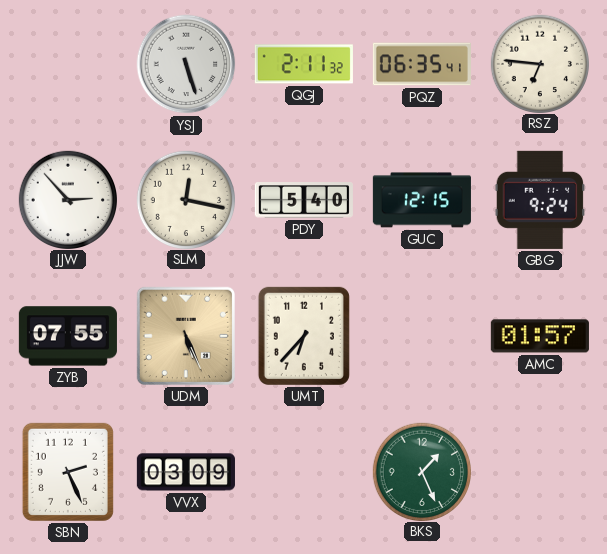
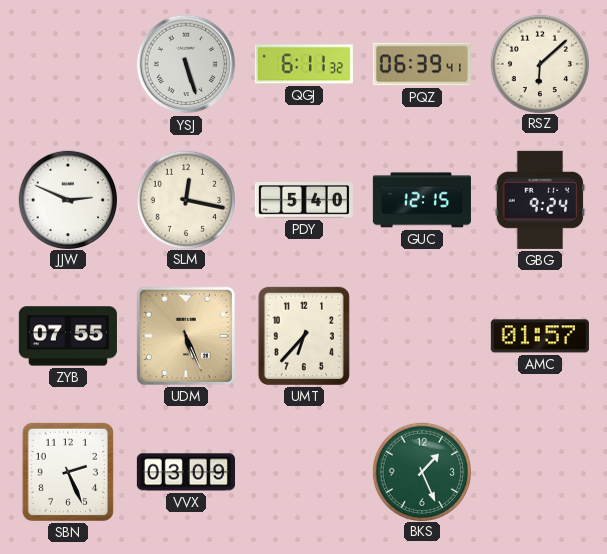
QGJ: 2:11 -> 6:11
PQZ: 06:35 -> 06:39
RSZ: 6:46 -> 6:08
JJW: 2:53 -> 2:49
